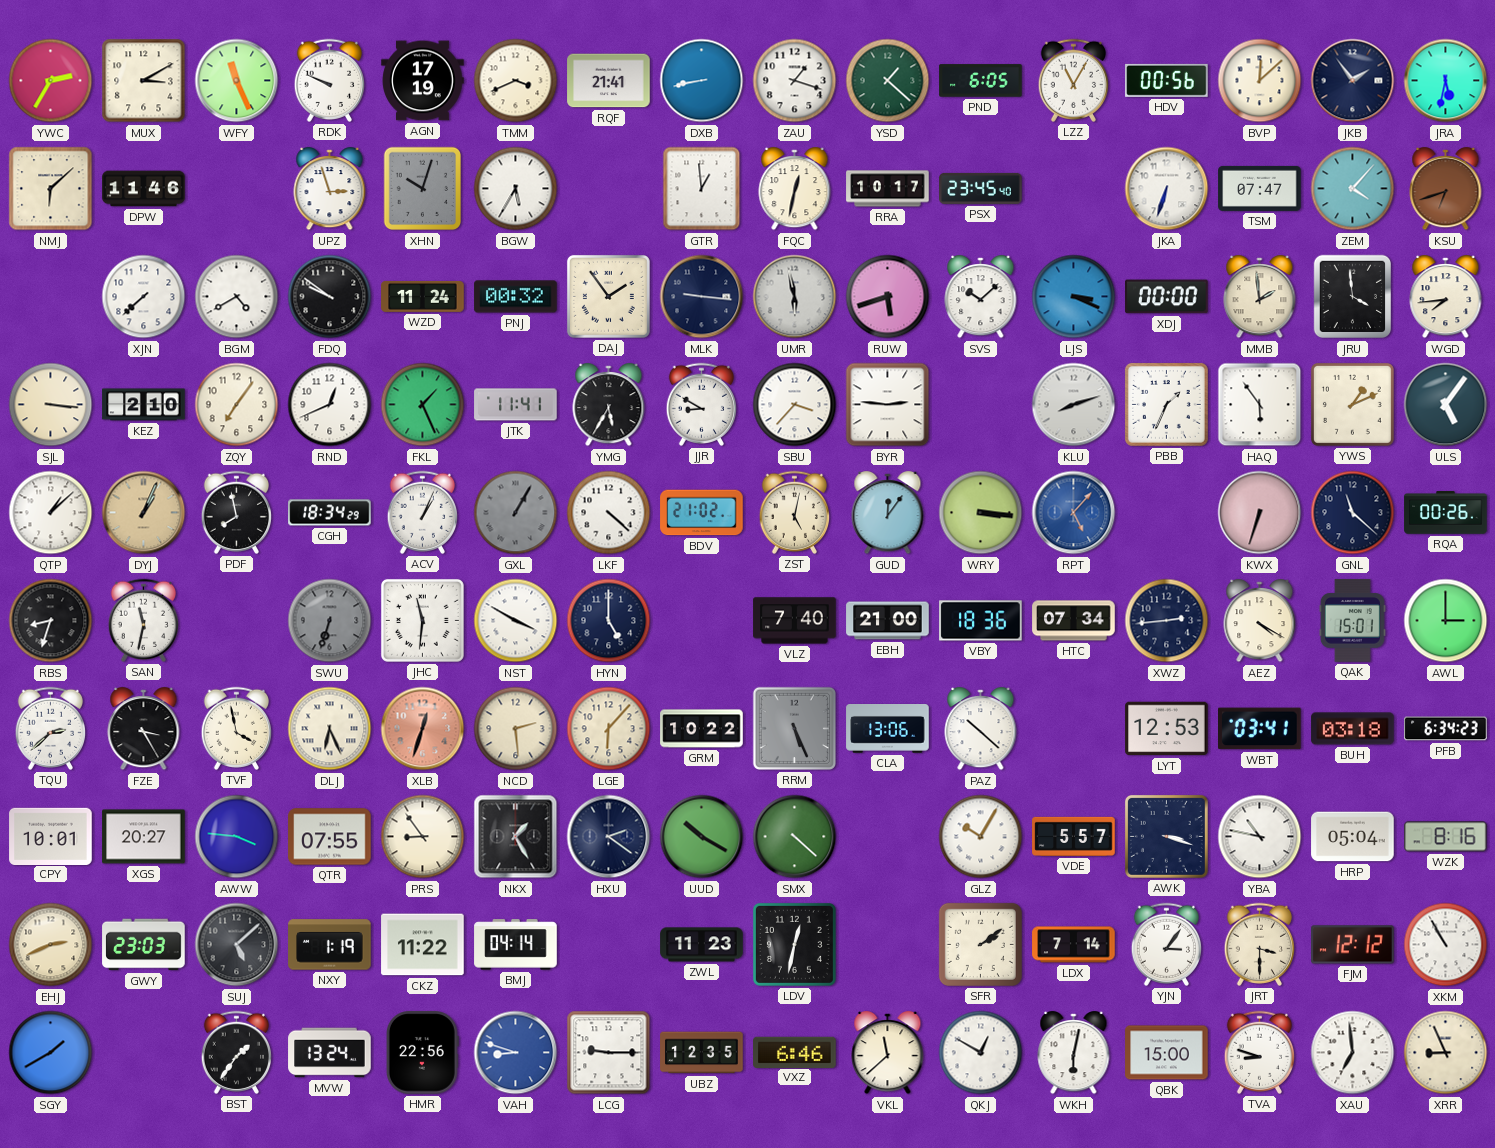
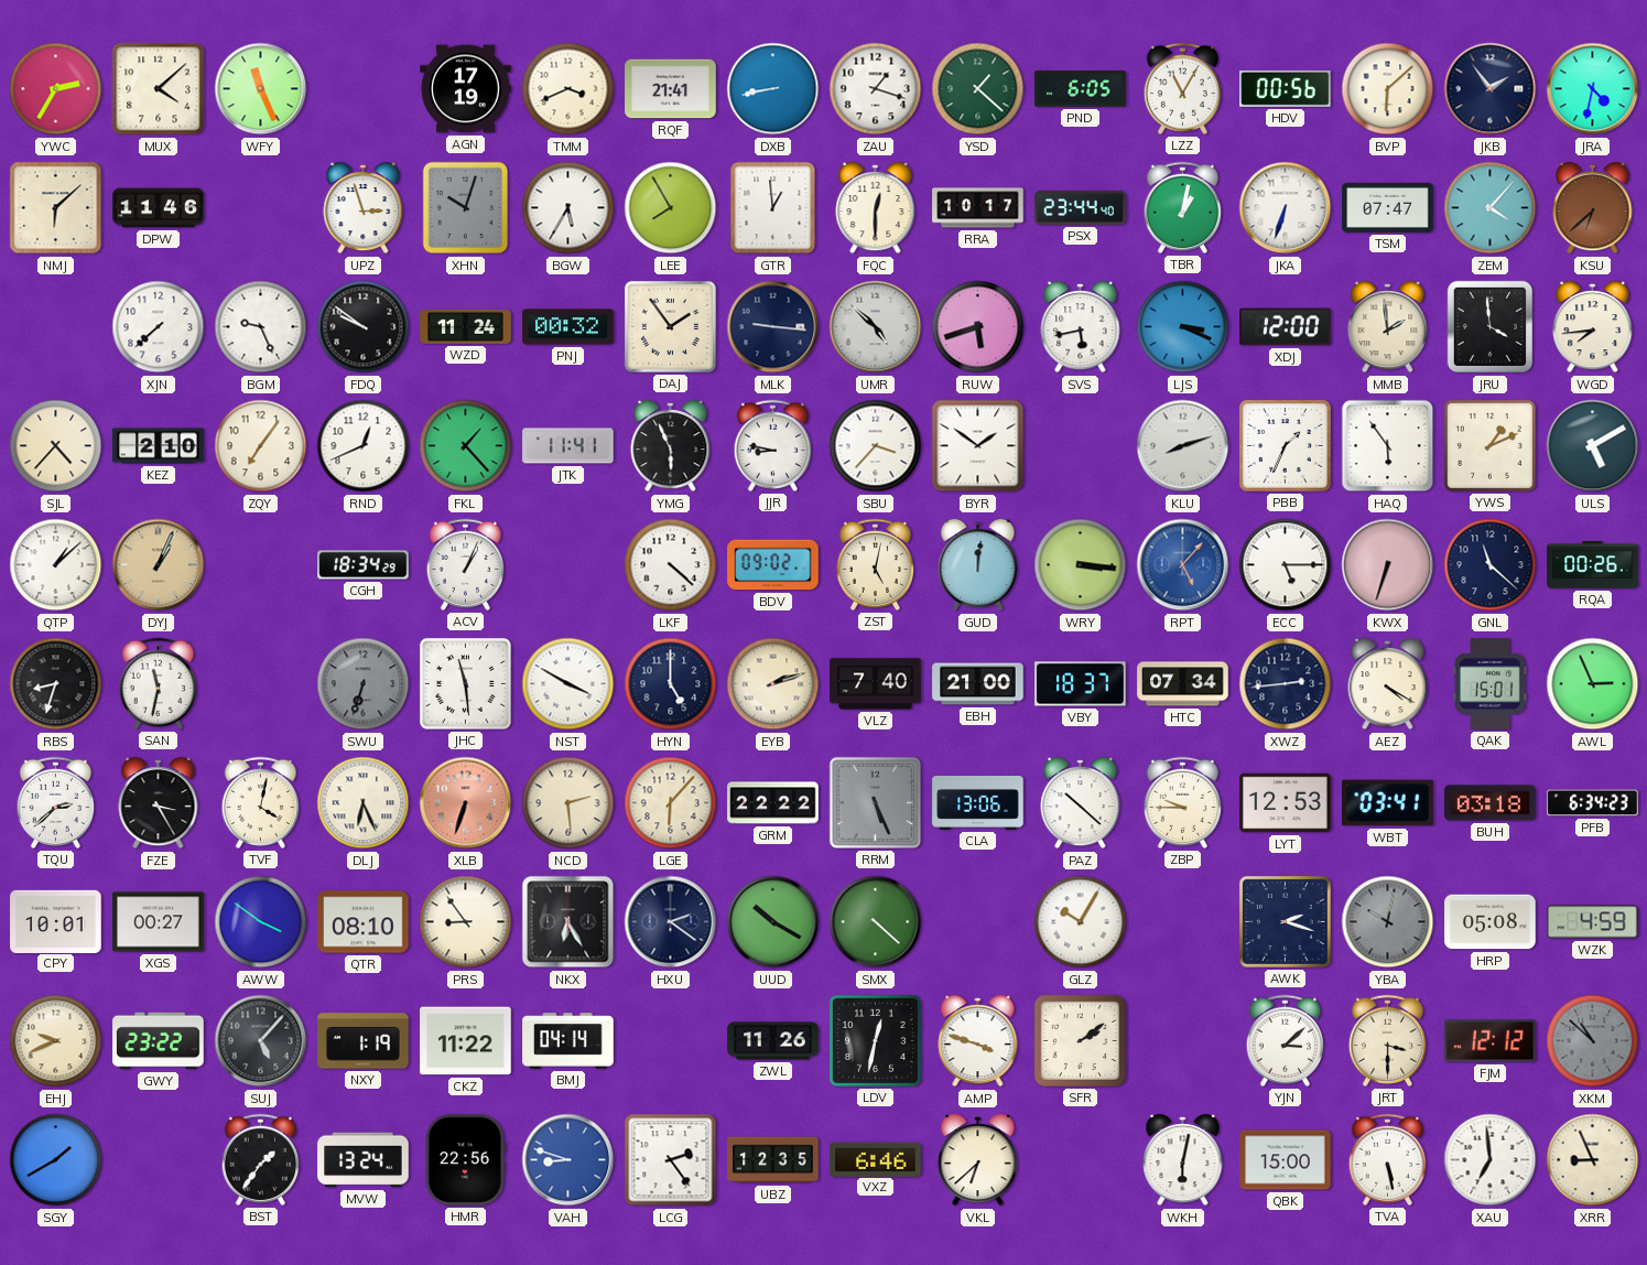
MUX: 3:10 -> 4:08
RDK: 9:49 -> none
BVP: 12:08 -> 6:08
JRA: 5:32 -> 4:32
LEE: none -> 7:55
FQC: 12:32 -> 12:30
PSX: 23:45 -> 23:44
TBR: none -> 1:02
KSU: 6:42 -> 6:38
BGM: 4:40 -> 9:26
UMR: 5:58 -> 4:52
SVS: 10:08 -> 5:43
XDJ: 00:00 -> 12:00
SJL: 3:16 -> 4:37
FKL: 1:26 -> 1:23
YMG: 5:35 -> 5:56
JJR: 8:50 -> 8:47
BYR: 2:46 -> 1:51
ULS: 5:06 -> 5:10
PDF: 7:58 -> none
GXL: 1:05 -> none
BDV: 21:02 -> 09:02
GUD: 12:06 -> 12:01
ECC: none -> 5:15
JHC: 11:31 -> 11:29
EYB: none -> 2:12
VBY: 18:36 -> 18:37
AWL: 3:00 -> 2:56
TVF: 3:58 -> 4:02
XLB: 12:33 -> 6:33
GRM: 10:22 -> 22:22
ZBP: none -> 9:45
XGS: 20:27 -> 00:27
AWW: 3:46 -> 3:51
QTR: 07:55 -> 08:10
NKX: 1:25 -> 6:25
VDE: 5:57 -> none
AWK: 3:18 -> 2:18
YBA: 10:47 -> 10:02
YBA dial: white -> grey
HRP: 05:04 -> 05:08
WZK: 8:16 -> 4:59
EHJ: 2:41 -> 9:41
GWY: 23:03 -> 23:22
SUJ: 5:08 -> 5:07
ZWL: 11:23 -> 11:26
AMP: none -> 3:48
LDX: 7:14 -> none
YJN: 3:06 -> 3:08
XKM: 10:55 -> 10:52
XKM dial: white -> grey
LCG: 9:15 -> 2:24
VKL: 11:38 -> 6:38
QKJ: 12:50 -> none
TVA: 8:48 -> 5:28
